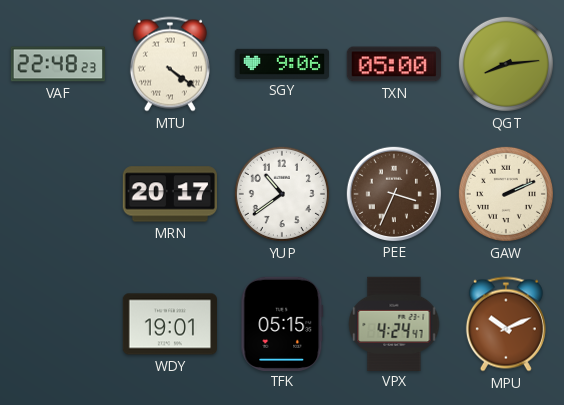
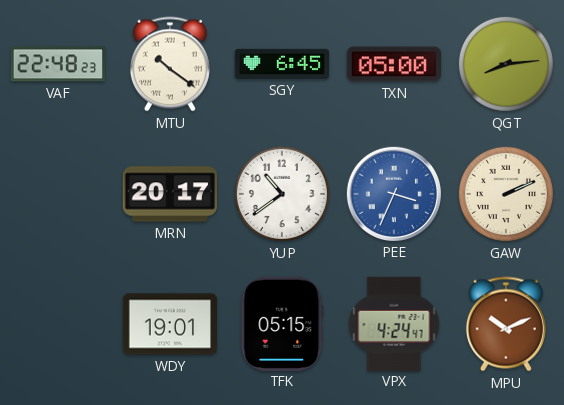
MTU: 4:21 -> 10:21
SGY: 9:06 -> 6:45
PEE dial: brown -> blue
